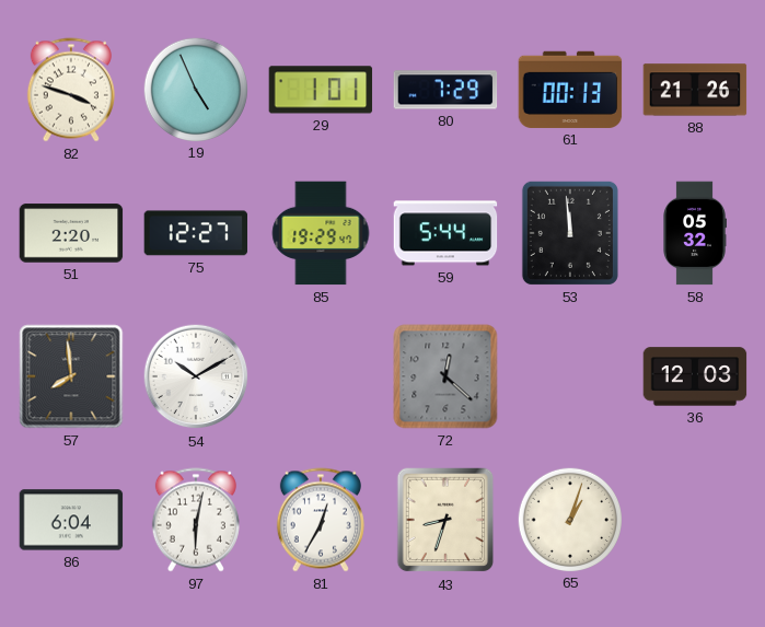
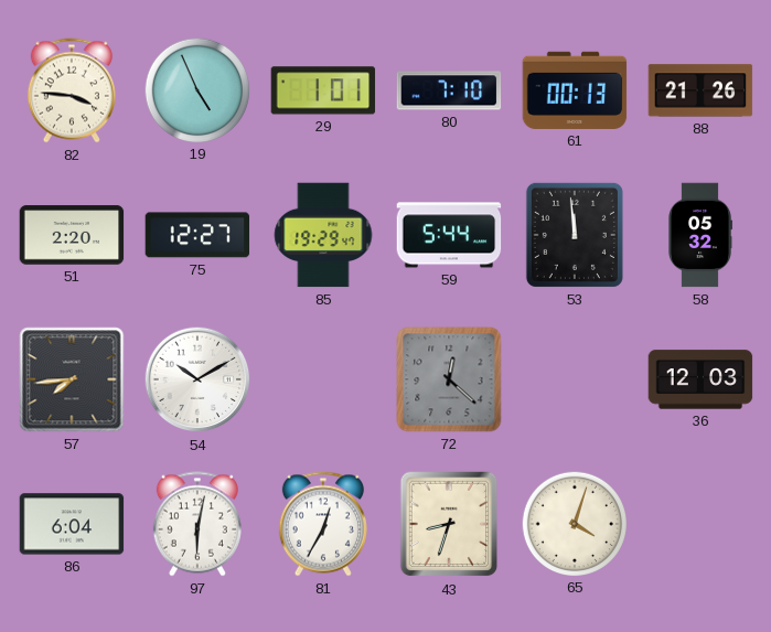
82: 3:48 -> 3:46
80: 7:29 -> 7:10
57: 7:59 -> 7:44
65: 1:03 -> 4:03
